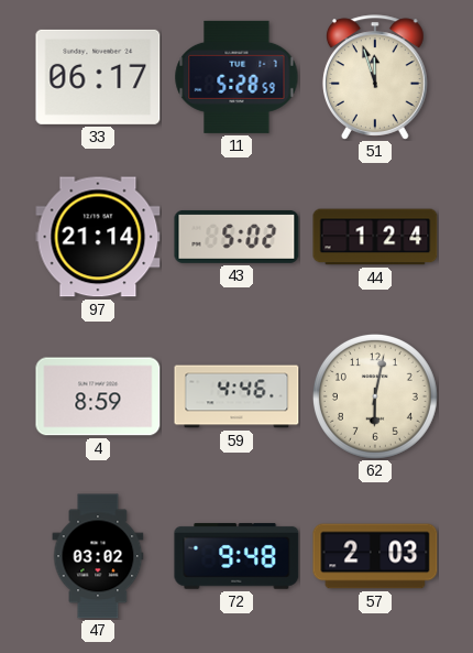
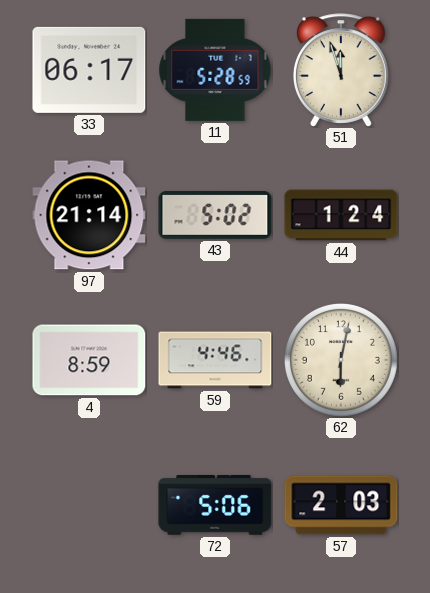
47: 03:02 -> none
72: 9:48 -> 5:06
